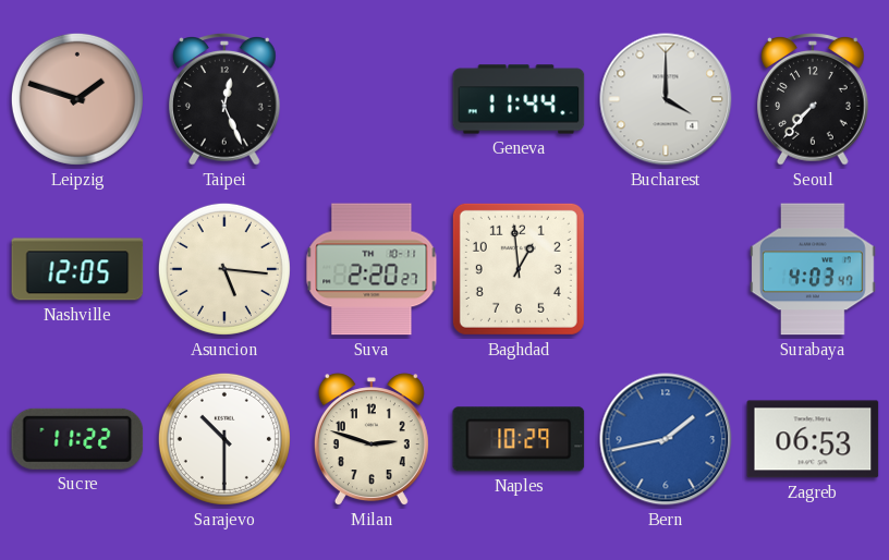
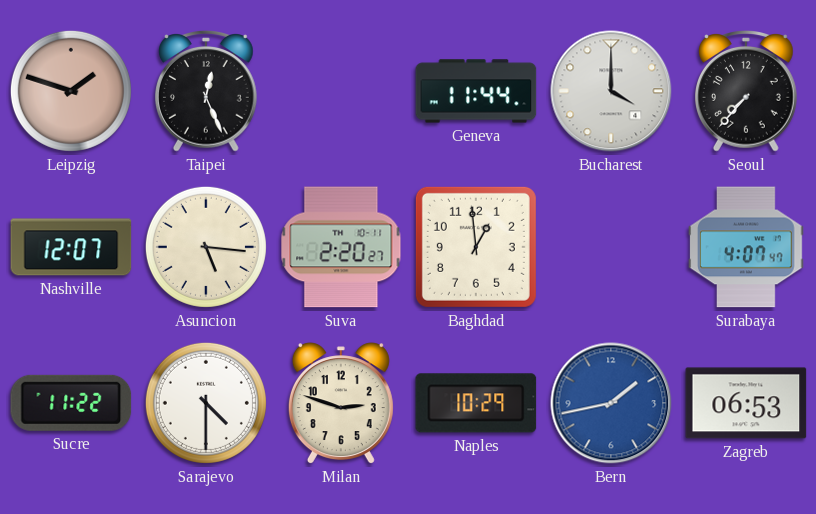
Nashville: 12:05 -> 12:07
Surabaya: 4:03 -> 4:07
Sarajevo: 10:30 -> 4:30
